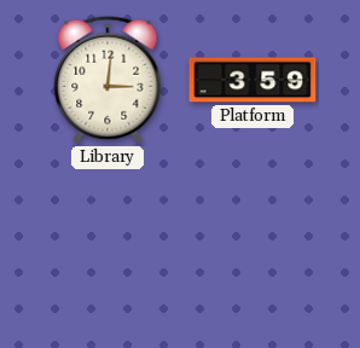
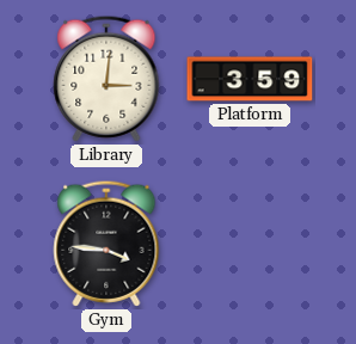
Gym: none -> 3:46
